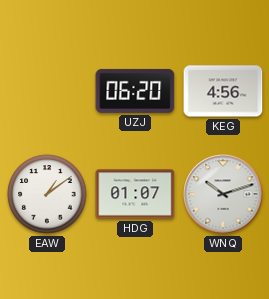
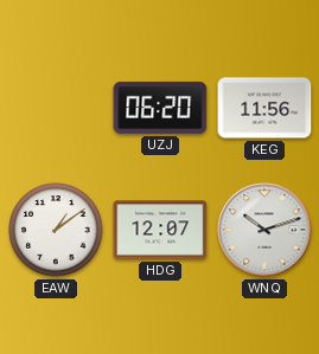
KEG: 4:56 -> 11:56
HDG: 01:07 -> 12:07
